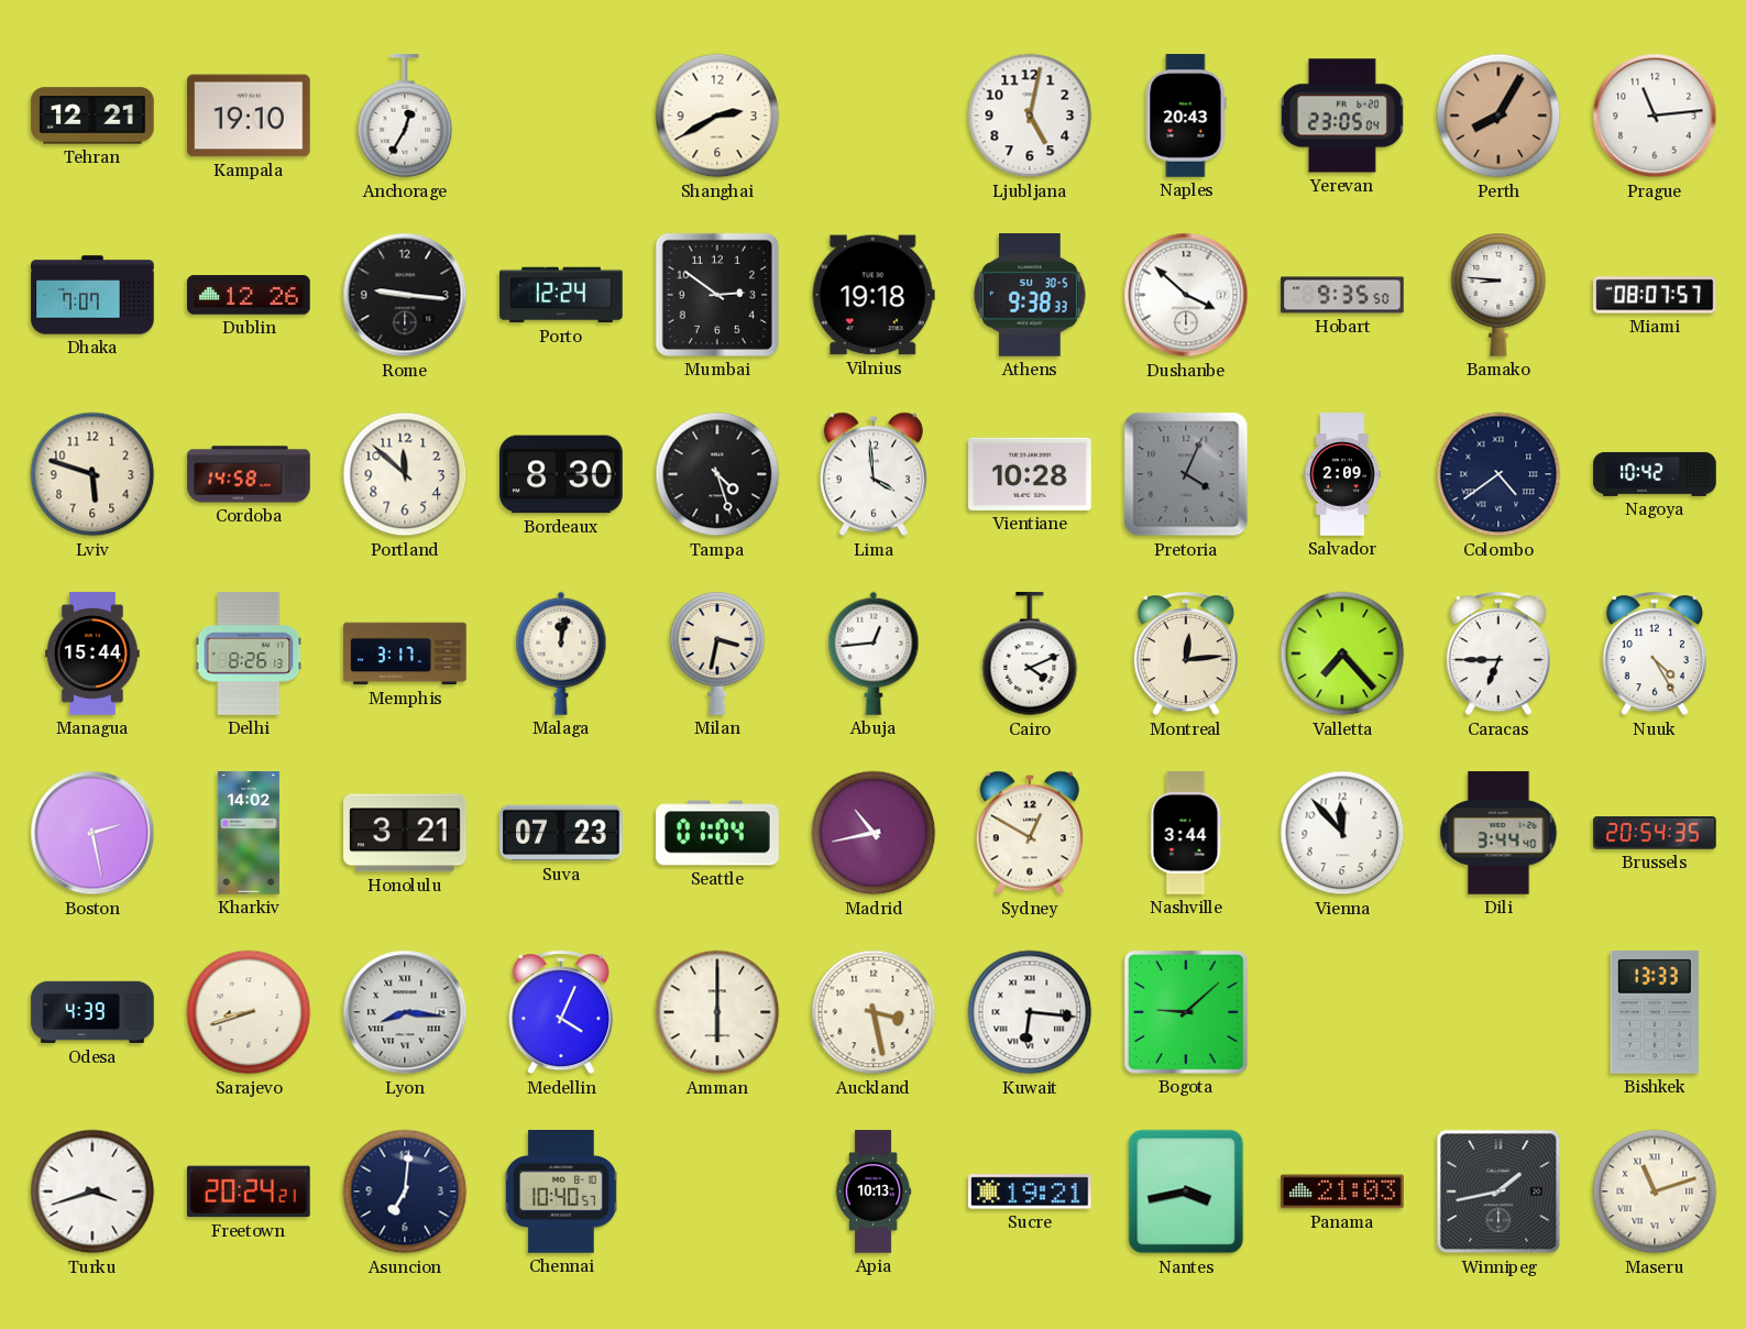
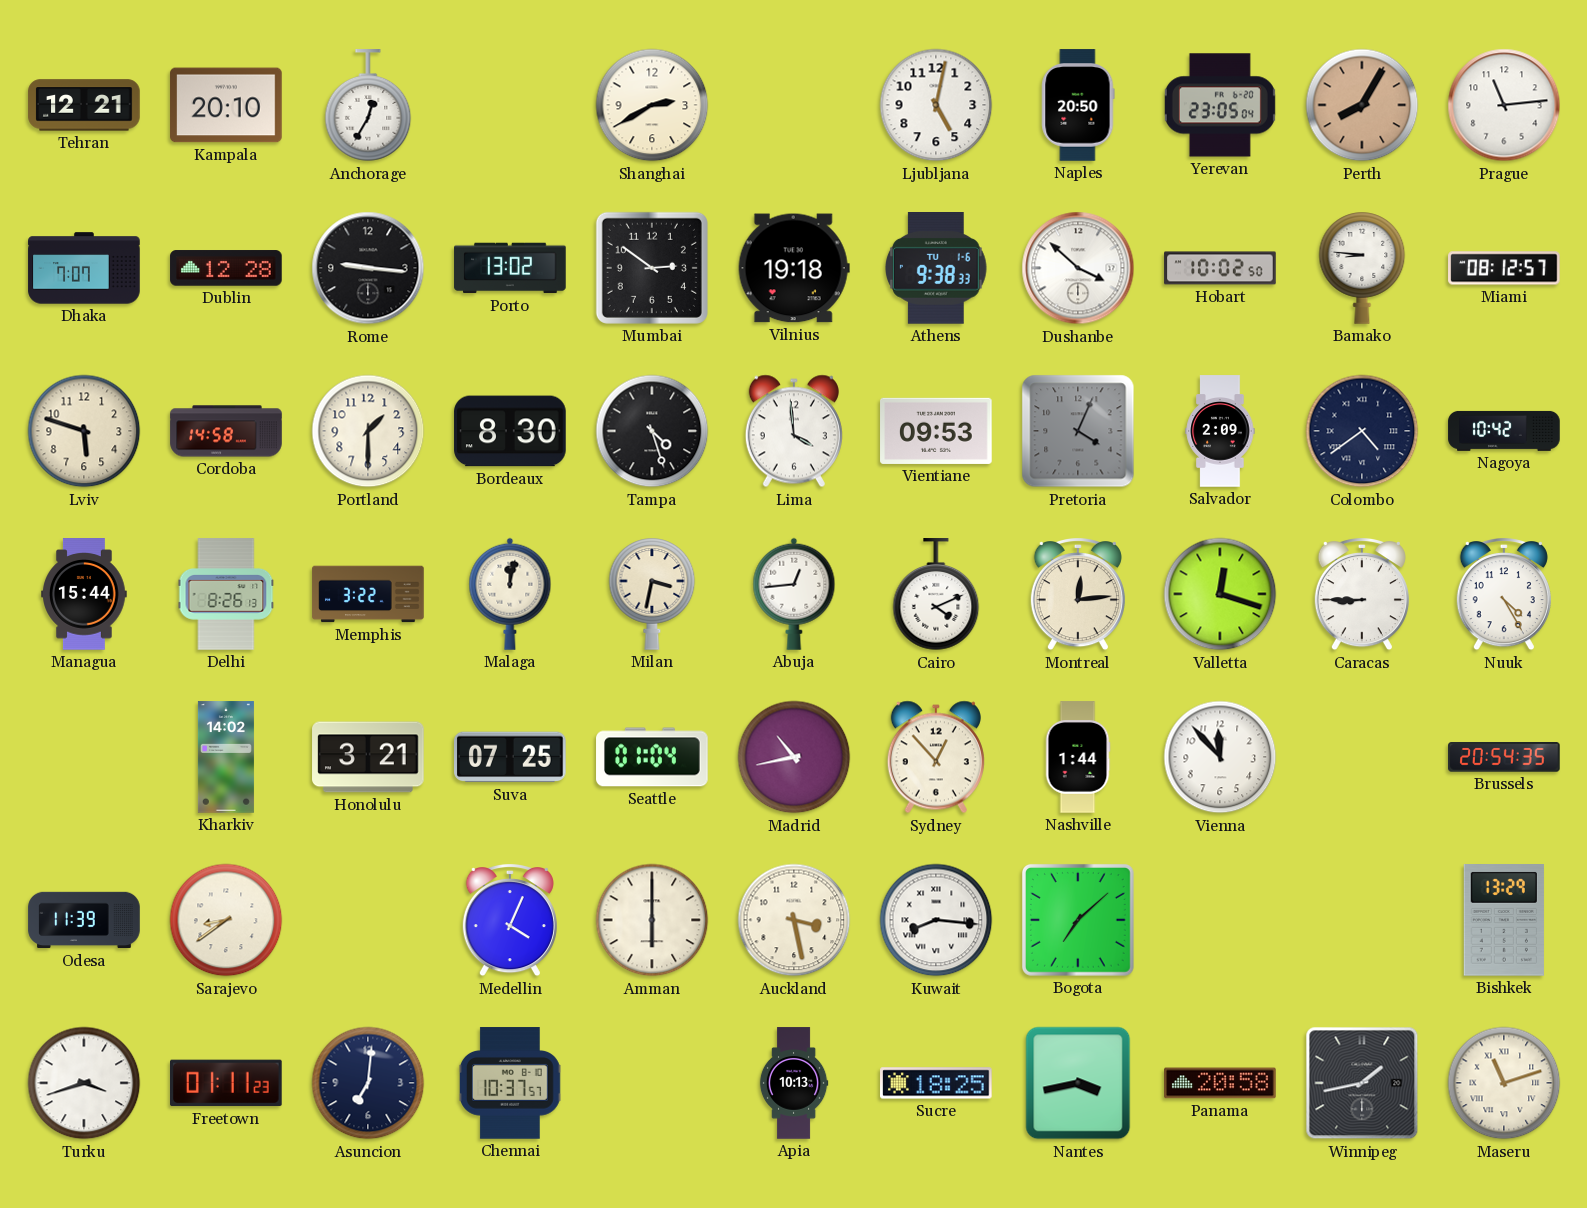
Kampala: 19:10 -> 20:10
Naples: 20:43 -> 20:50
Dublin: 12:26 -> 12:28
Porto: 12:24 -> 13:02
Athens date: SU 30-5 -> TU 1-6
Hobart: 9:35 -> 10:02
Miami: 08:07 -> 08:12
Portland: 11:52 -> 1:30
Vientiane: 10:28 -> 09:53
Memphis: 3:17 -> 3:22
Valletta: 7:23 -> 12:18
Caracas: 6:45 -> 8:45
Boston: 2:28 -> none
Suva: 07:23 -> 07:25
Sydney: 12:50 -> 12:53
Nashville: 3:44 -> 1:44
Dili: 3:44 -> none
Odesa: 4:39 -> 11:39
Sarajevo: 8:42 -> 8:39
Lyon: 8:16 -> none
Kuwait: 6:16 -> 8:16
Bogota: 9:08 -> 7:08
Bishkek: 13:33 -> 13:29
Freetown: 20:24 -> 01:11
Chennai: 10:40 -> 10:37
Sucre: 19:21 -> 18:25
Panama: 21:03 -> 20:58
